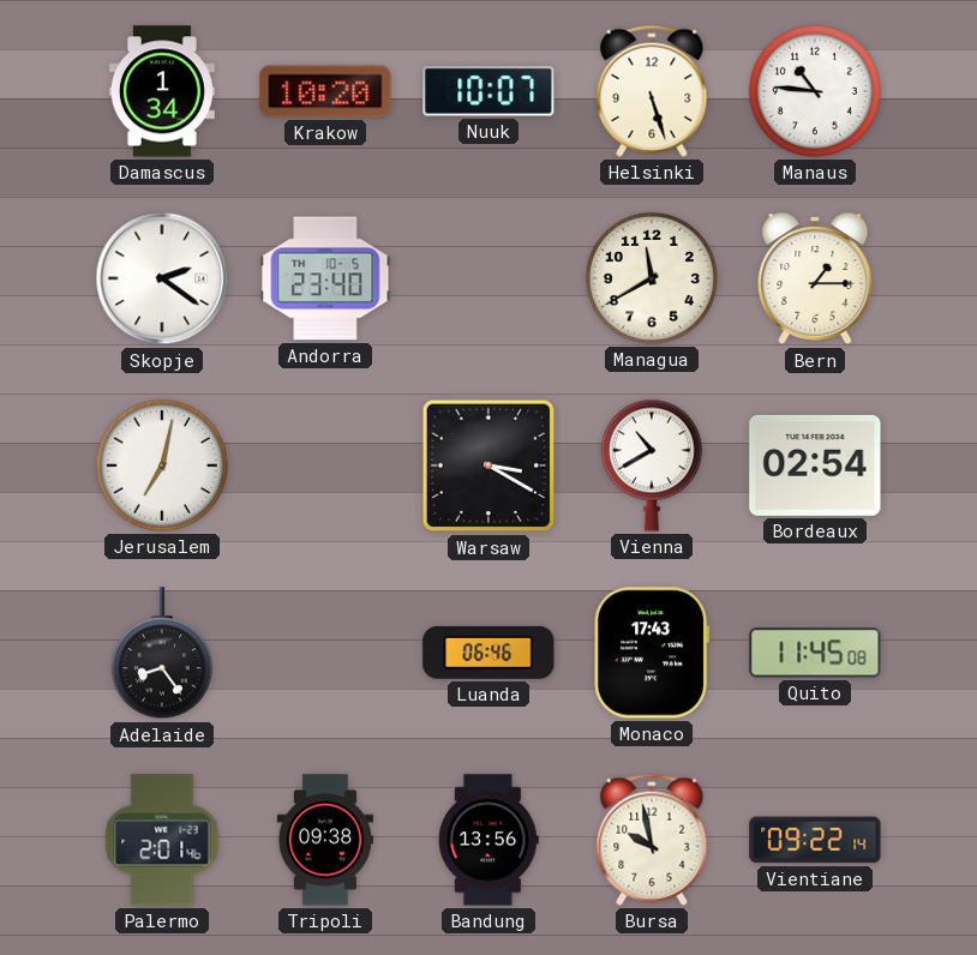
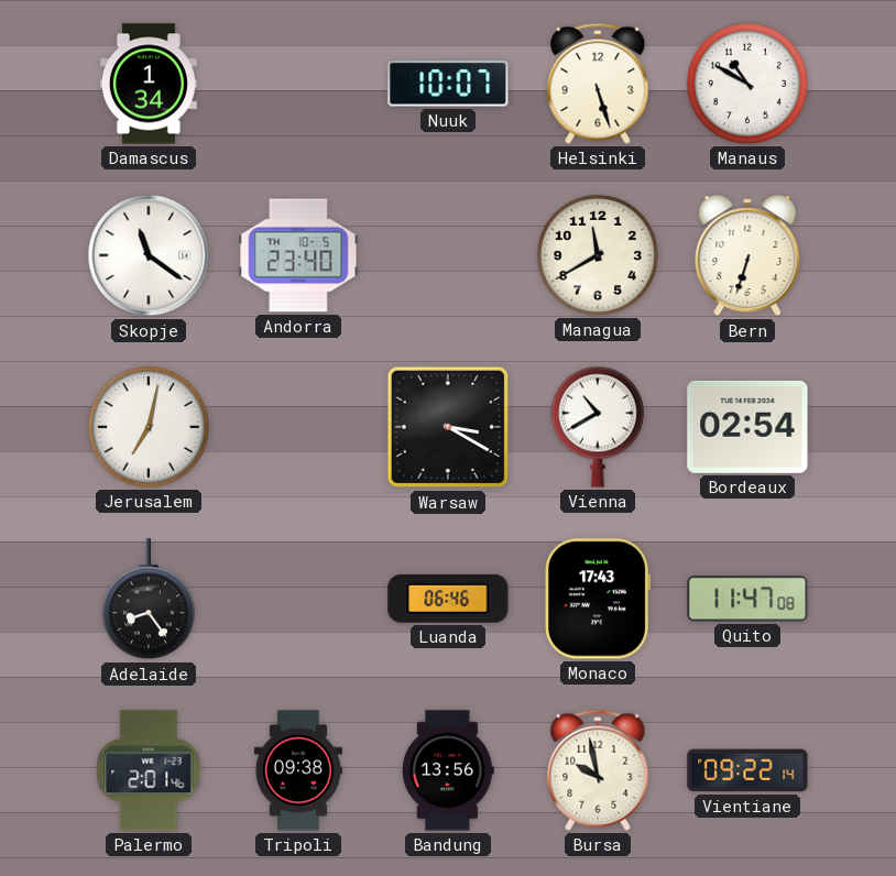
Krakow: 10:20 -> none
Manaus: 10:46 -> 10:50
Skopje: 2:21 -> 11:21
Bern: 1:15 -> 6:33
Quito: 11:45 -> 11:47
